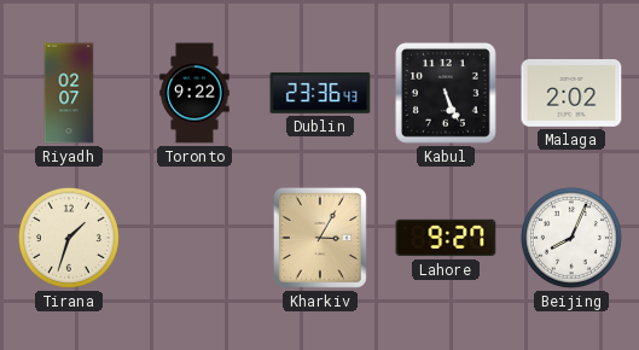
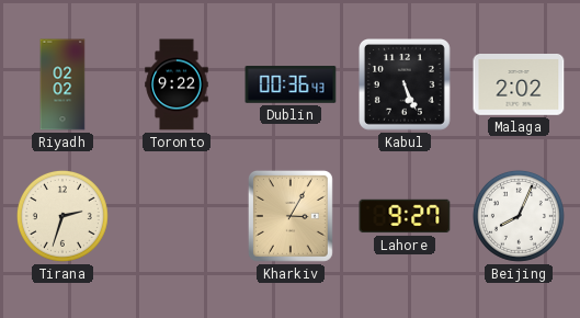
Riyadh: 02:07 -> 02:02
Dublin: 23:36 -> 00:36
Tirana: 1:33 -> 2:33
